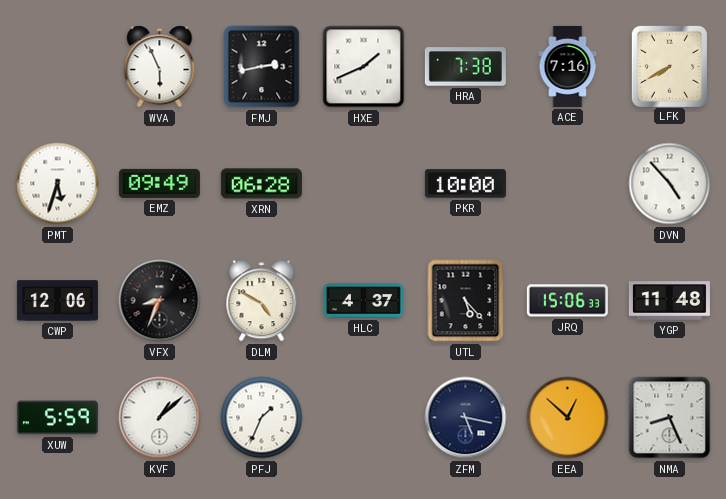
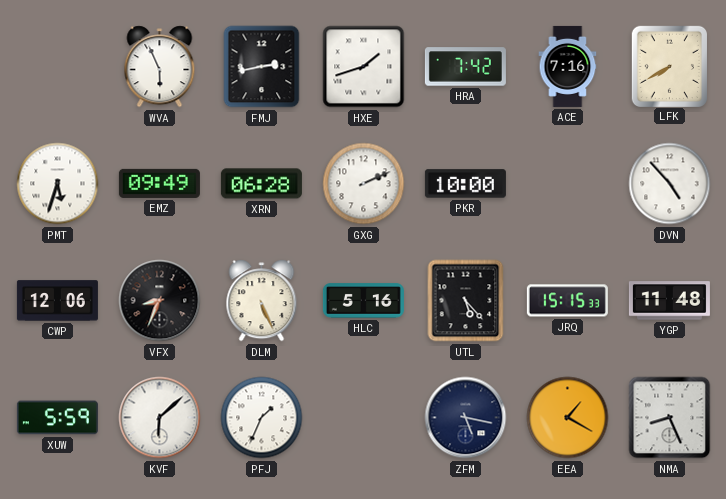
HXE: 1:41 -> 1:42
HRA: 7:38 -> 7:42
GXG: none -> 2:11
DLM: 4:50 -> 5:26
HLC: 4:37 -> 5:16
JRQ: 15:06 -> 15:15
KVF: 1:08 -> 6:08
EEA: 12:52 -> 1:20
